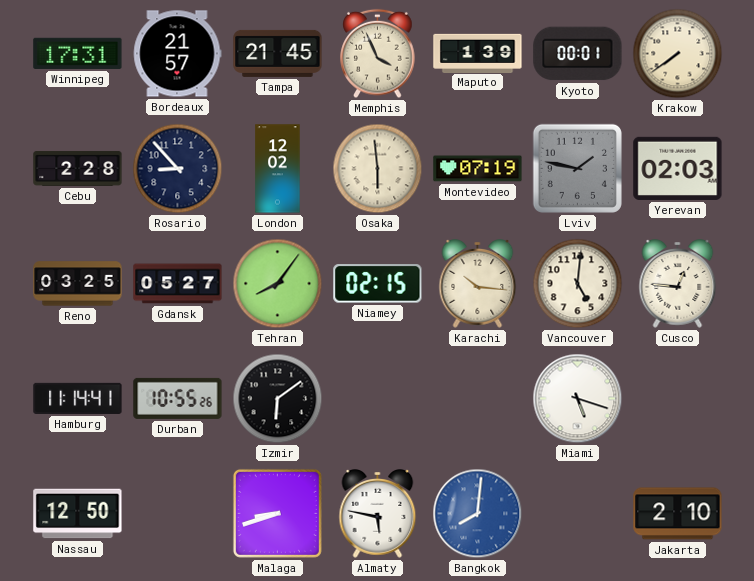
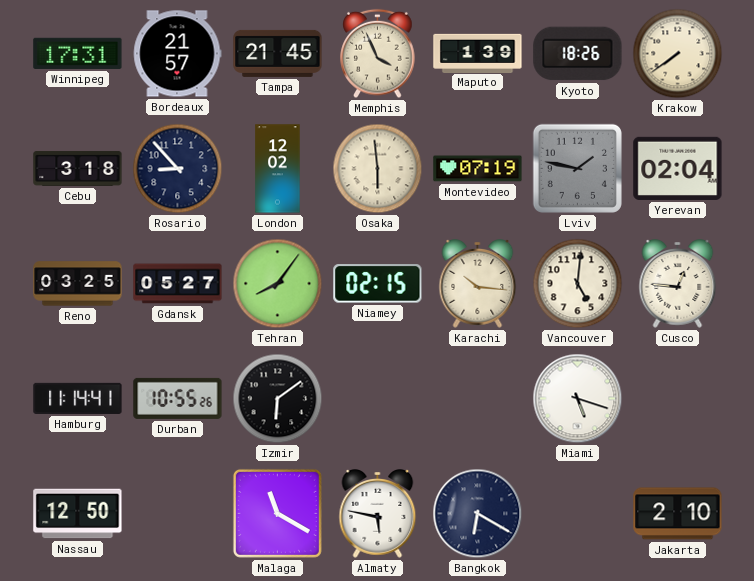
Kyoto: 00:01 -> 18:26
Cebu: 2:28 -> 3:18
Yerevan: 02:03 -> 02:04
Malaga: 8:42 -> 11:20
Bangkok: 8:01 -> 6:20
Bangkok dial: blue -> navy
